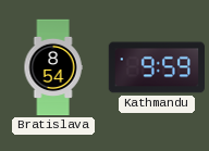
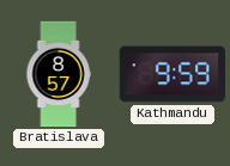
Bratislava: 8:54 -> 8:57
